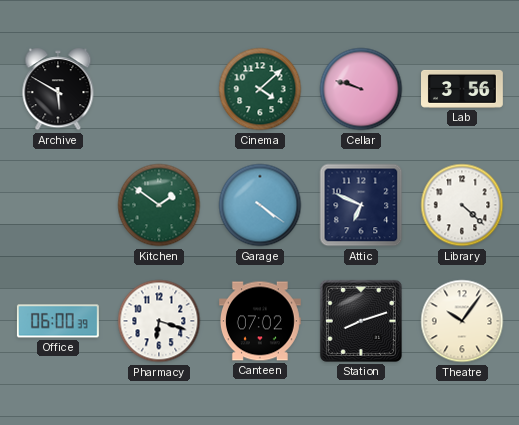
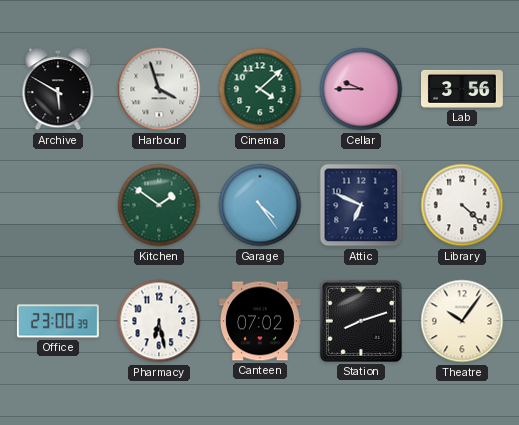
Harbour: none -> 3:57
Cellar: 9:48 -> 9:45
Garage: 4:21 -> 4:24
Office: 06:00 -> 23:00
Pharmacy: 6:18 -> 6:28
